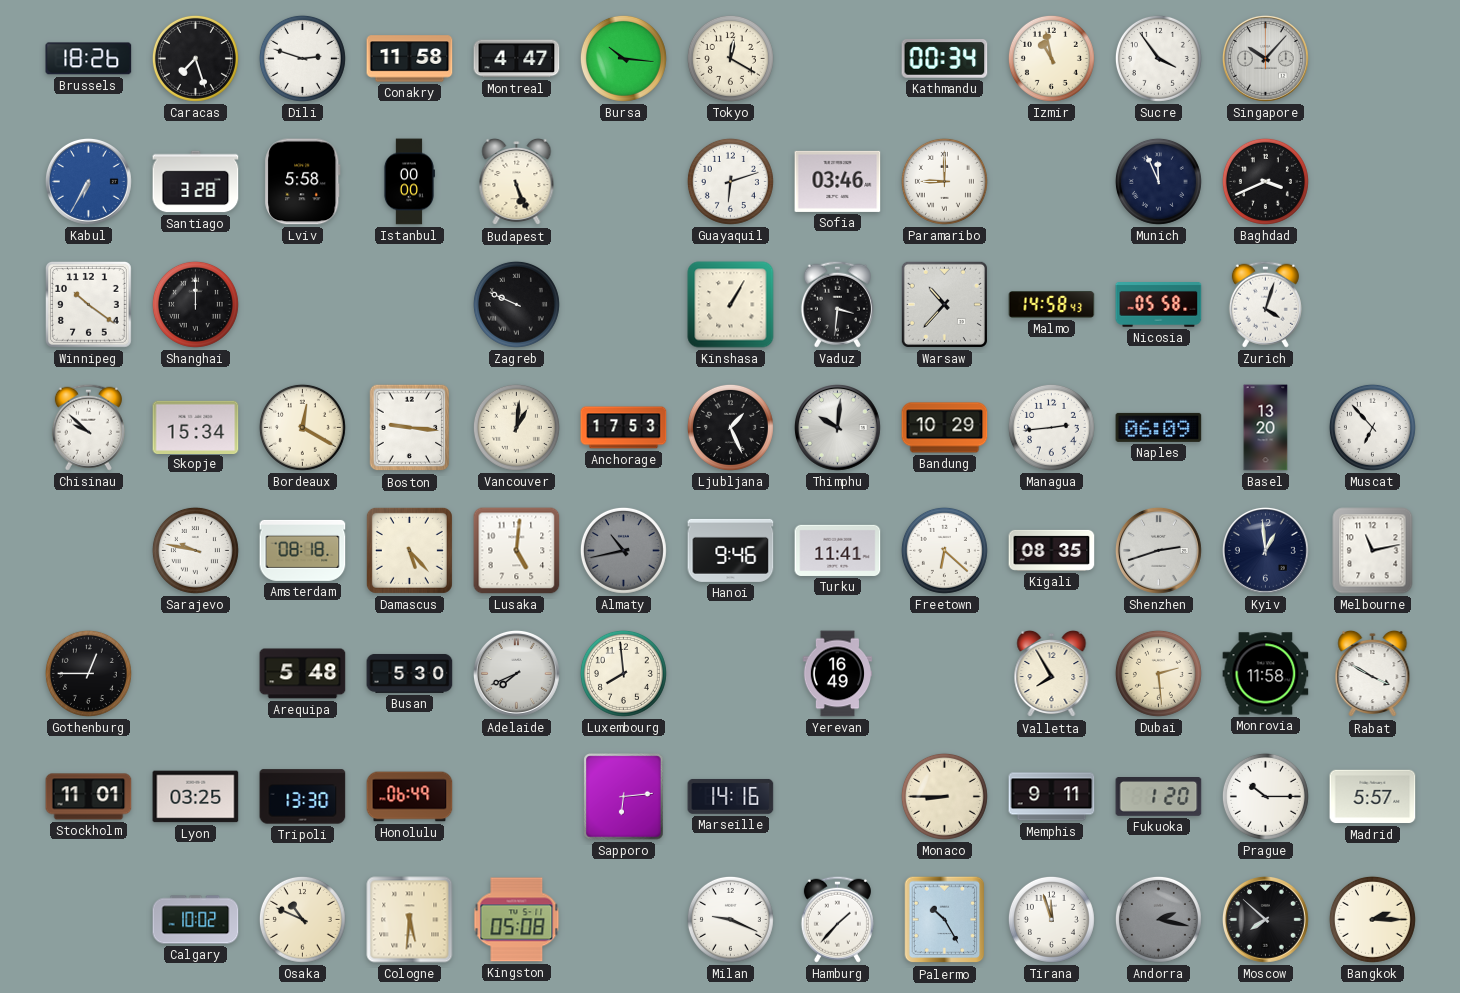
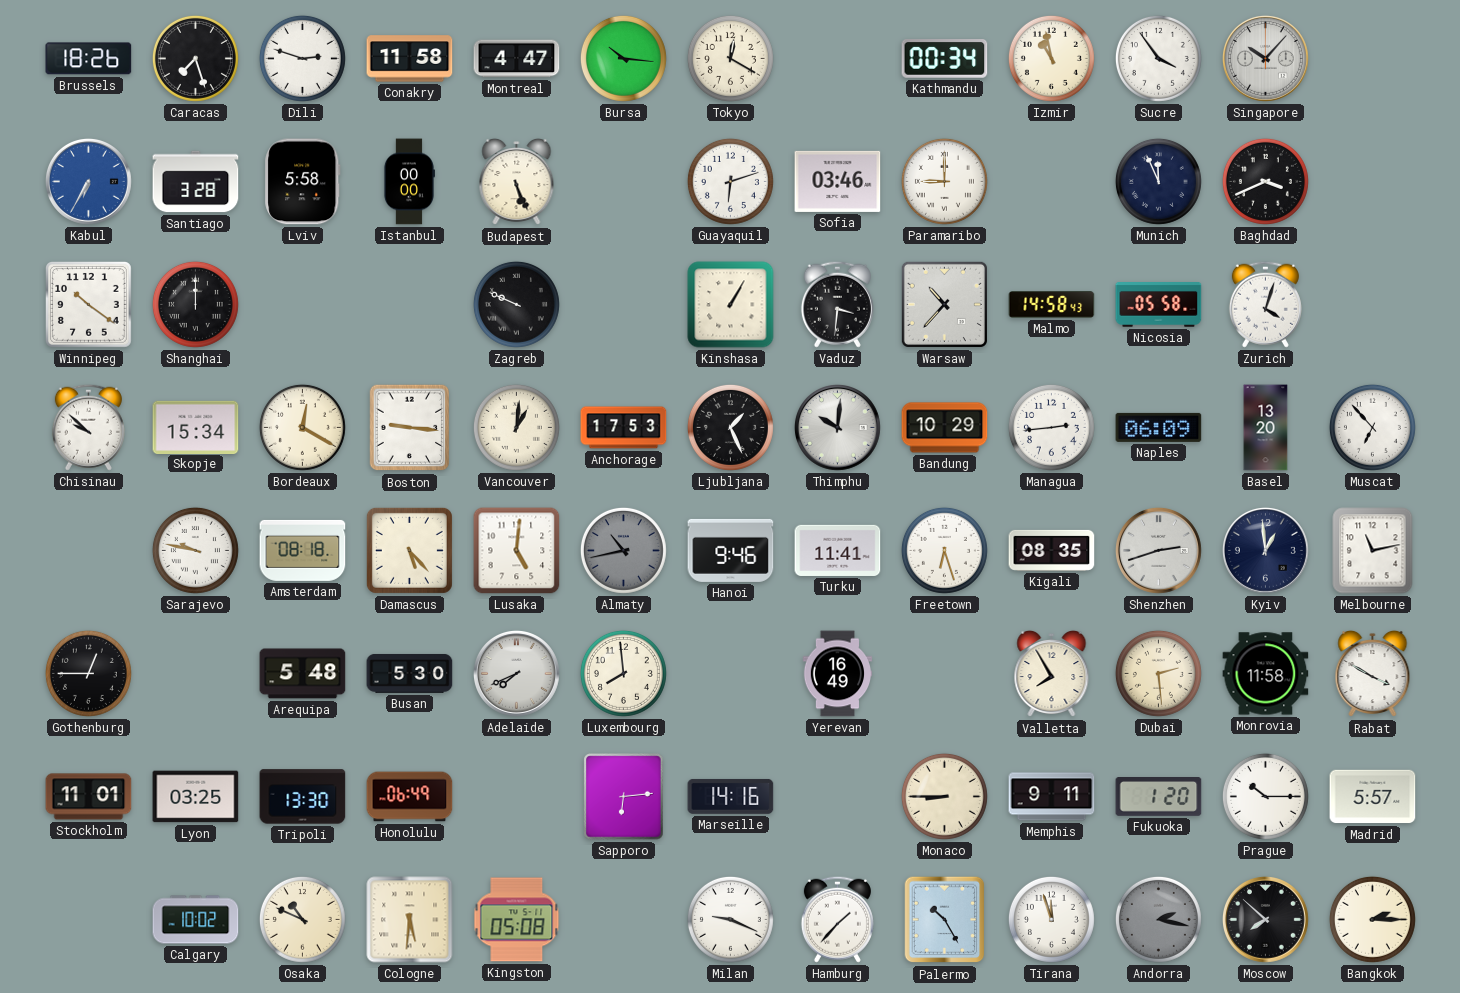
Freetown: 6:22 -> 6:27
